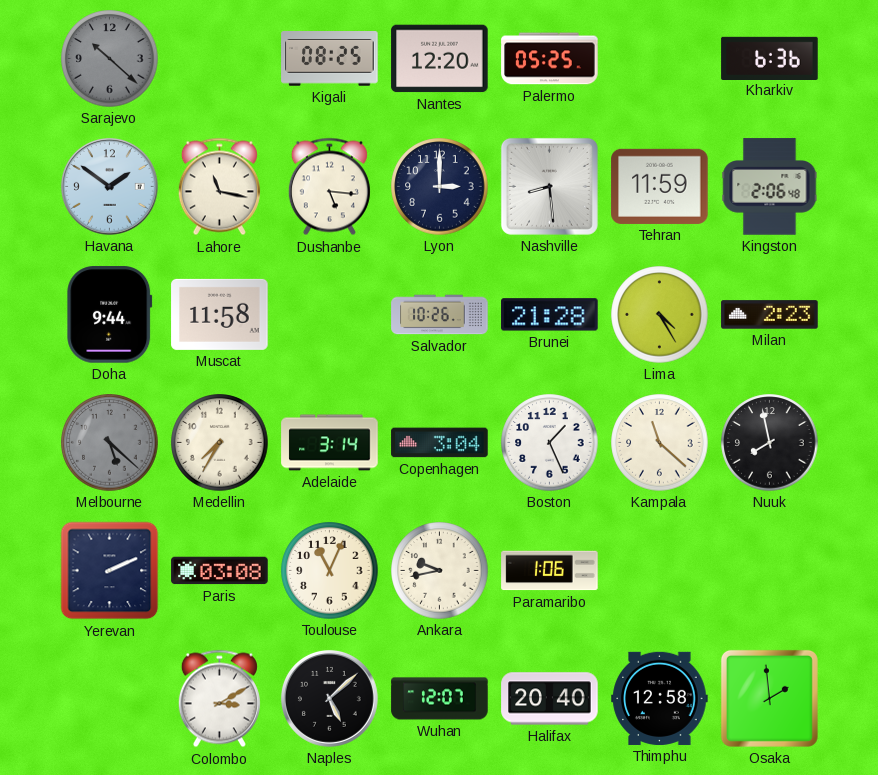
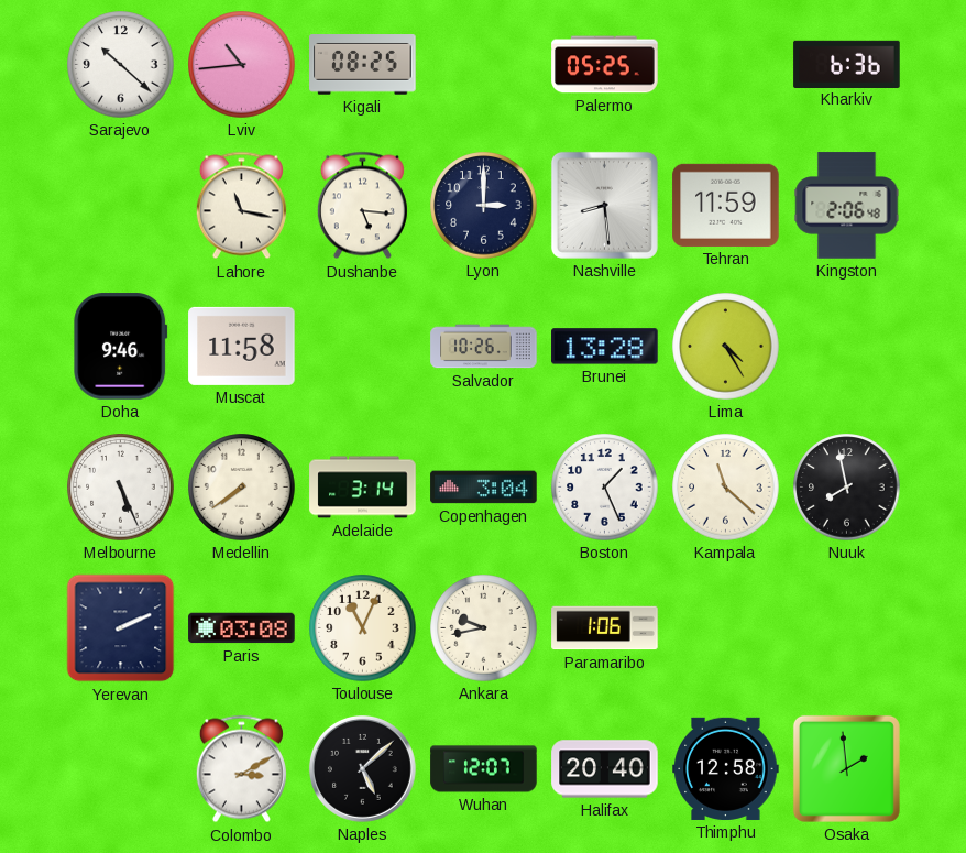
Sarajevo dial: grey -> white
Lviv: none -> 10:44
Nantes: 12:20 -> none
Havana: 1:51 -> none
Doha: 9:44 -> 9:46
Brunei: 21:28 -> 13:28
Milan: 2:23 -> none
Melbourne: 5:22 -> 5:26
Melbourne dial: grey -> white
Medellin: 7:35 -> 7:39
